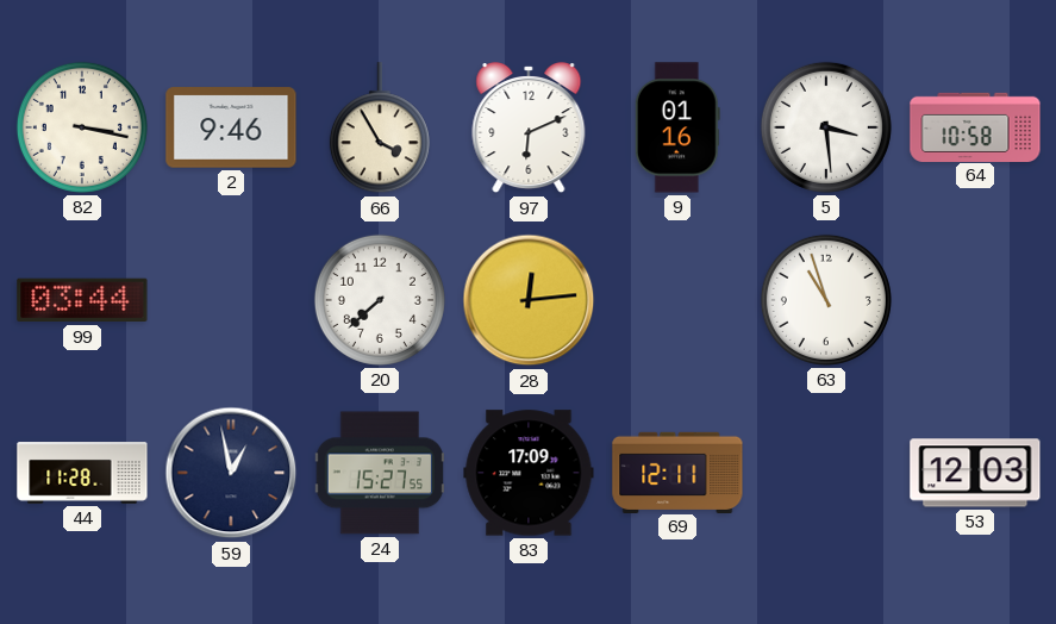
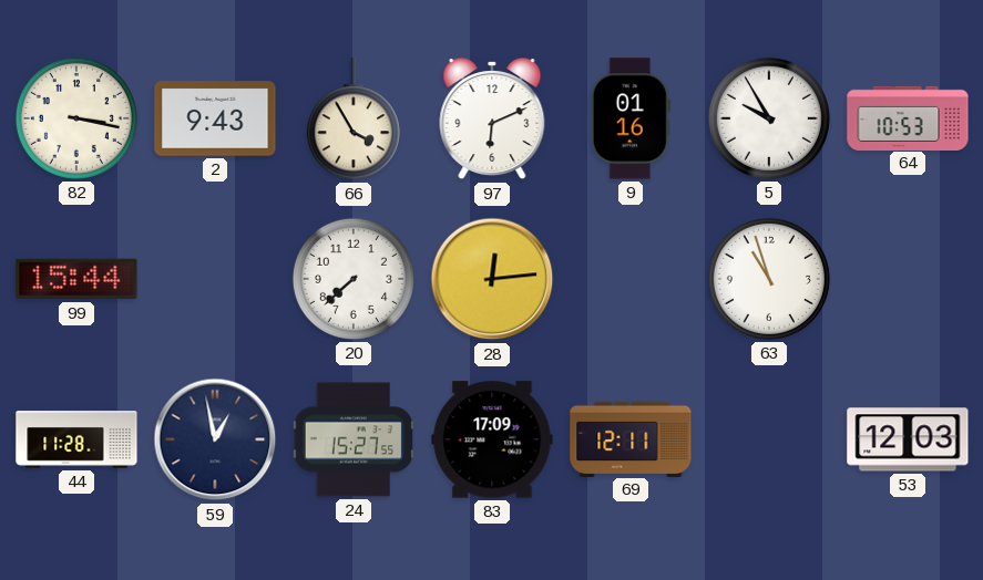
2: 9:46 -> 9:43
5: 3:29 -> 9:55
64: 10:58 -> 10:53
99: 03:44 -> 15:44
